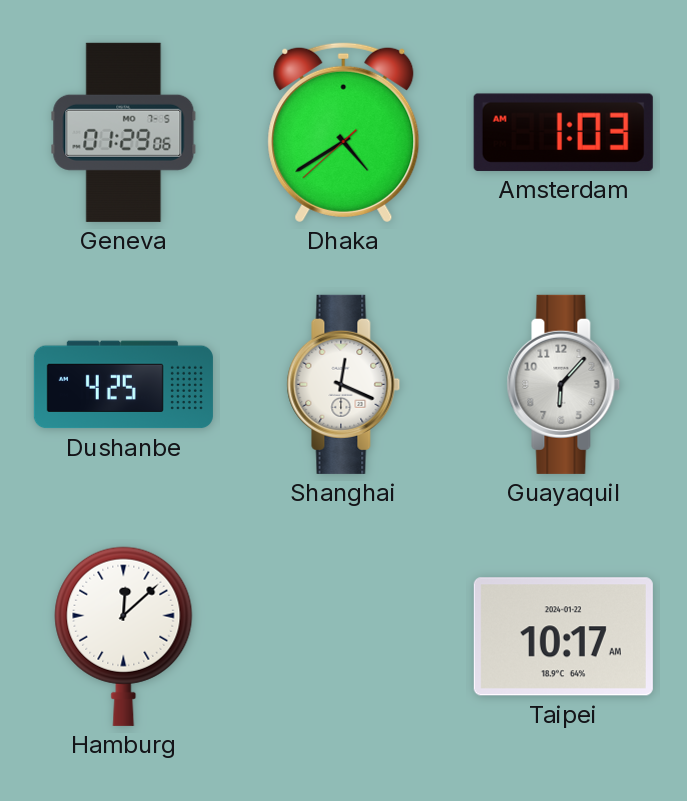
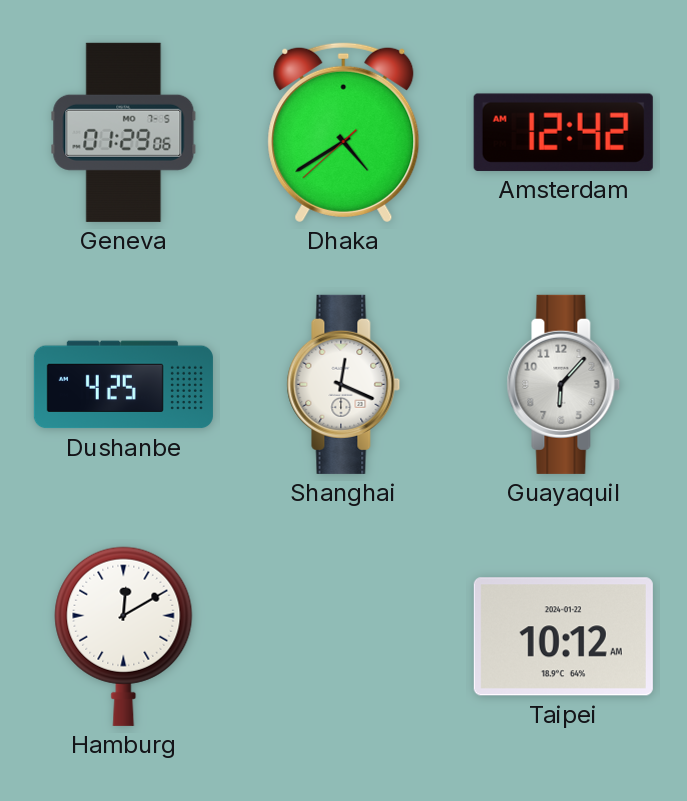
Amsterdam: 1:03 -> 12:42
Hamburg: 12:08 -> 12:10
Taipei: 10:17 -> 10:12
